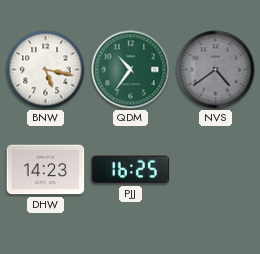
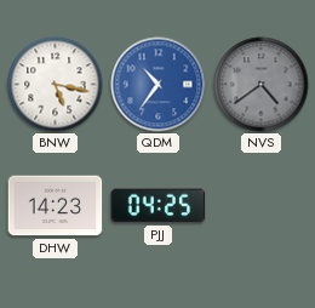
QDM dial: green -> blue
PJJ: 16:25 -> 04:25
